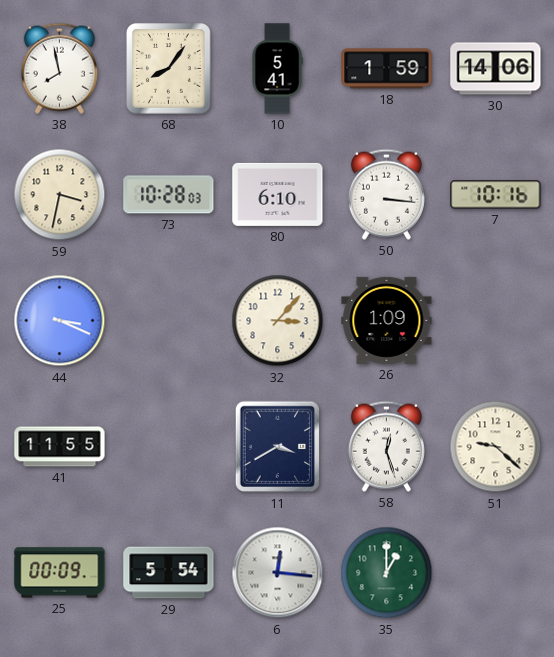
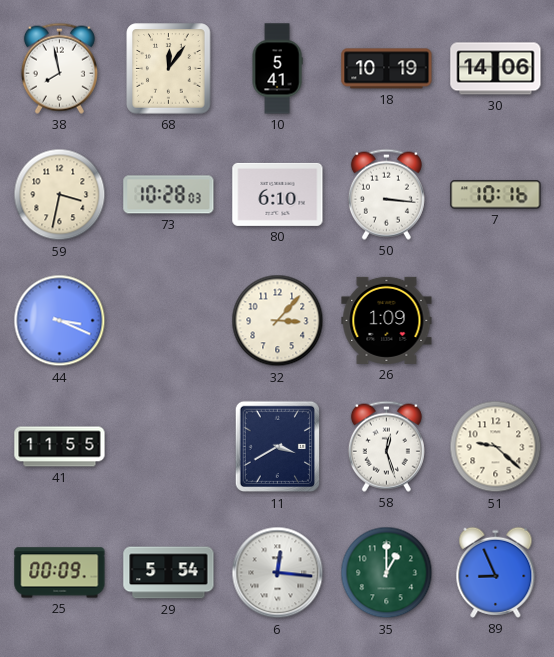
68: 8:06 -> 12:06
18: 1:59 -> 10:19
89: none -> 8:56
